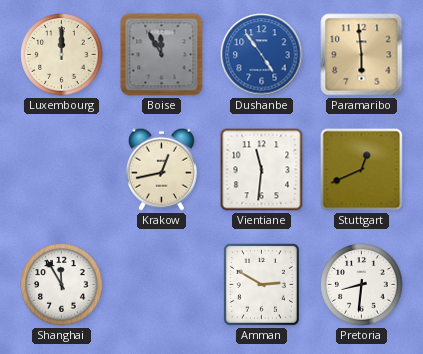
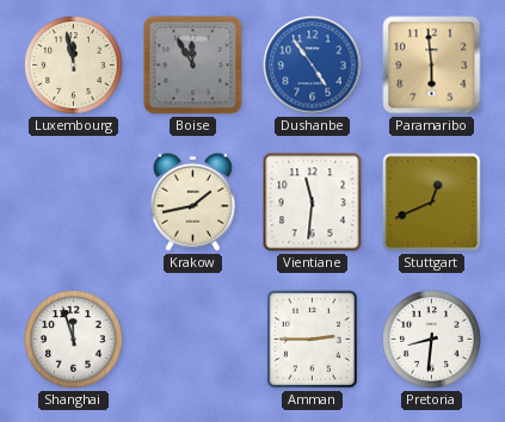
Luxembourg: 12:00 -> 11:58
Krakow: 12:43 -> 1:43
Shanghai: 11:55 -> 11:57
Amman: 2:50 -> 2:45
